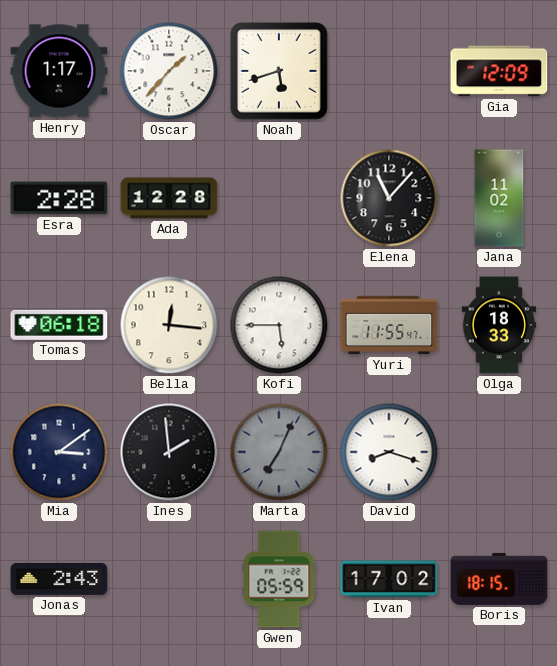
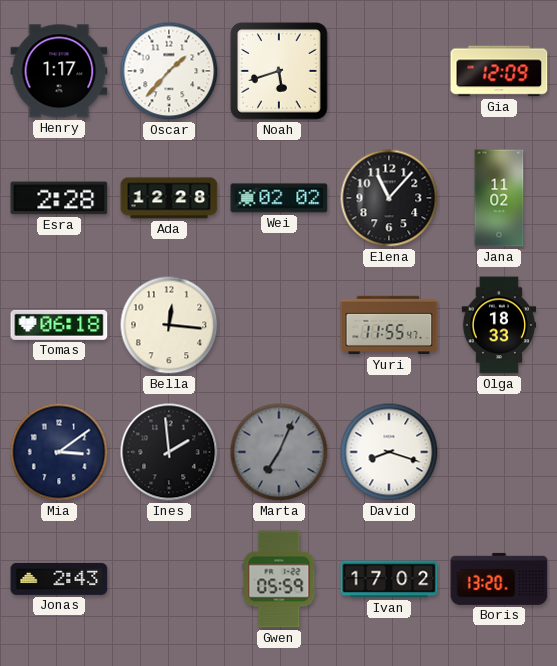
Wei: none -> 02:02
Kofi: 5:45 -> none
Boris: 18:15 -> 13:20
